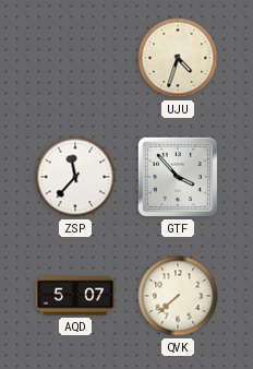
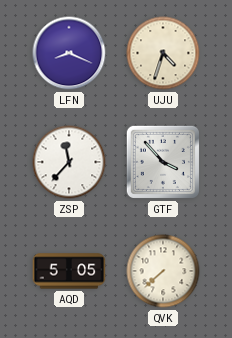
LFN: none -> 8:19
AQD: 5:07 -> 5:05
